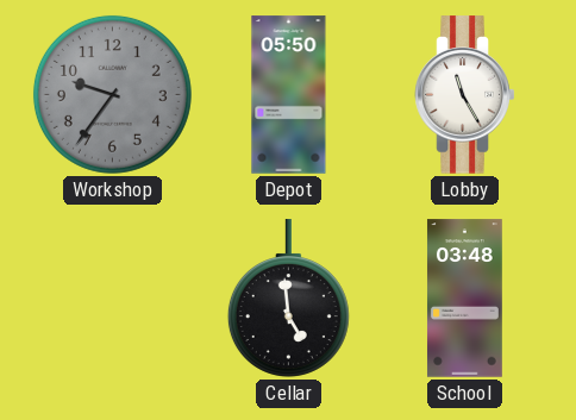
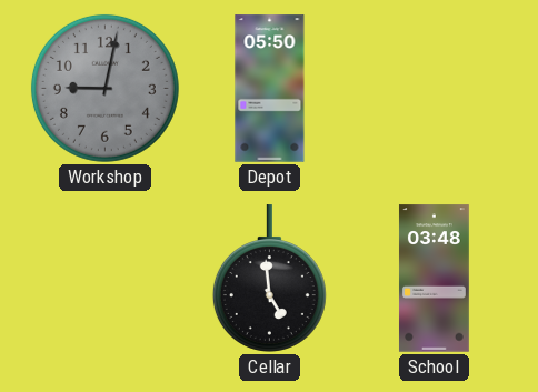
Workshop: 9:36 -> 9:02
Lobby: 11:25 -> none
